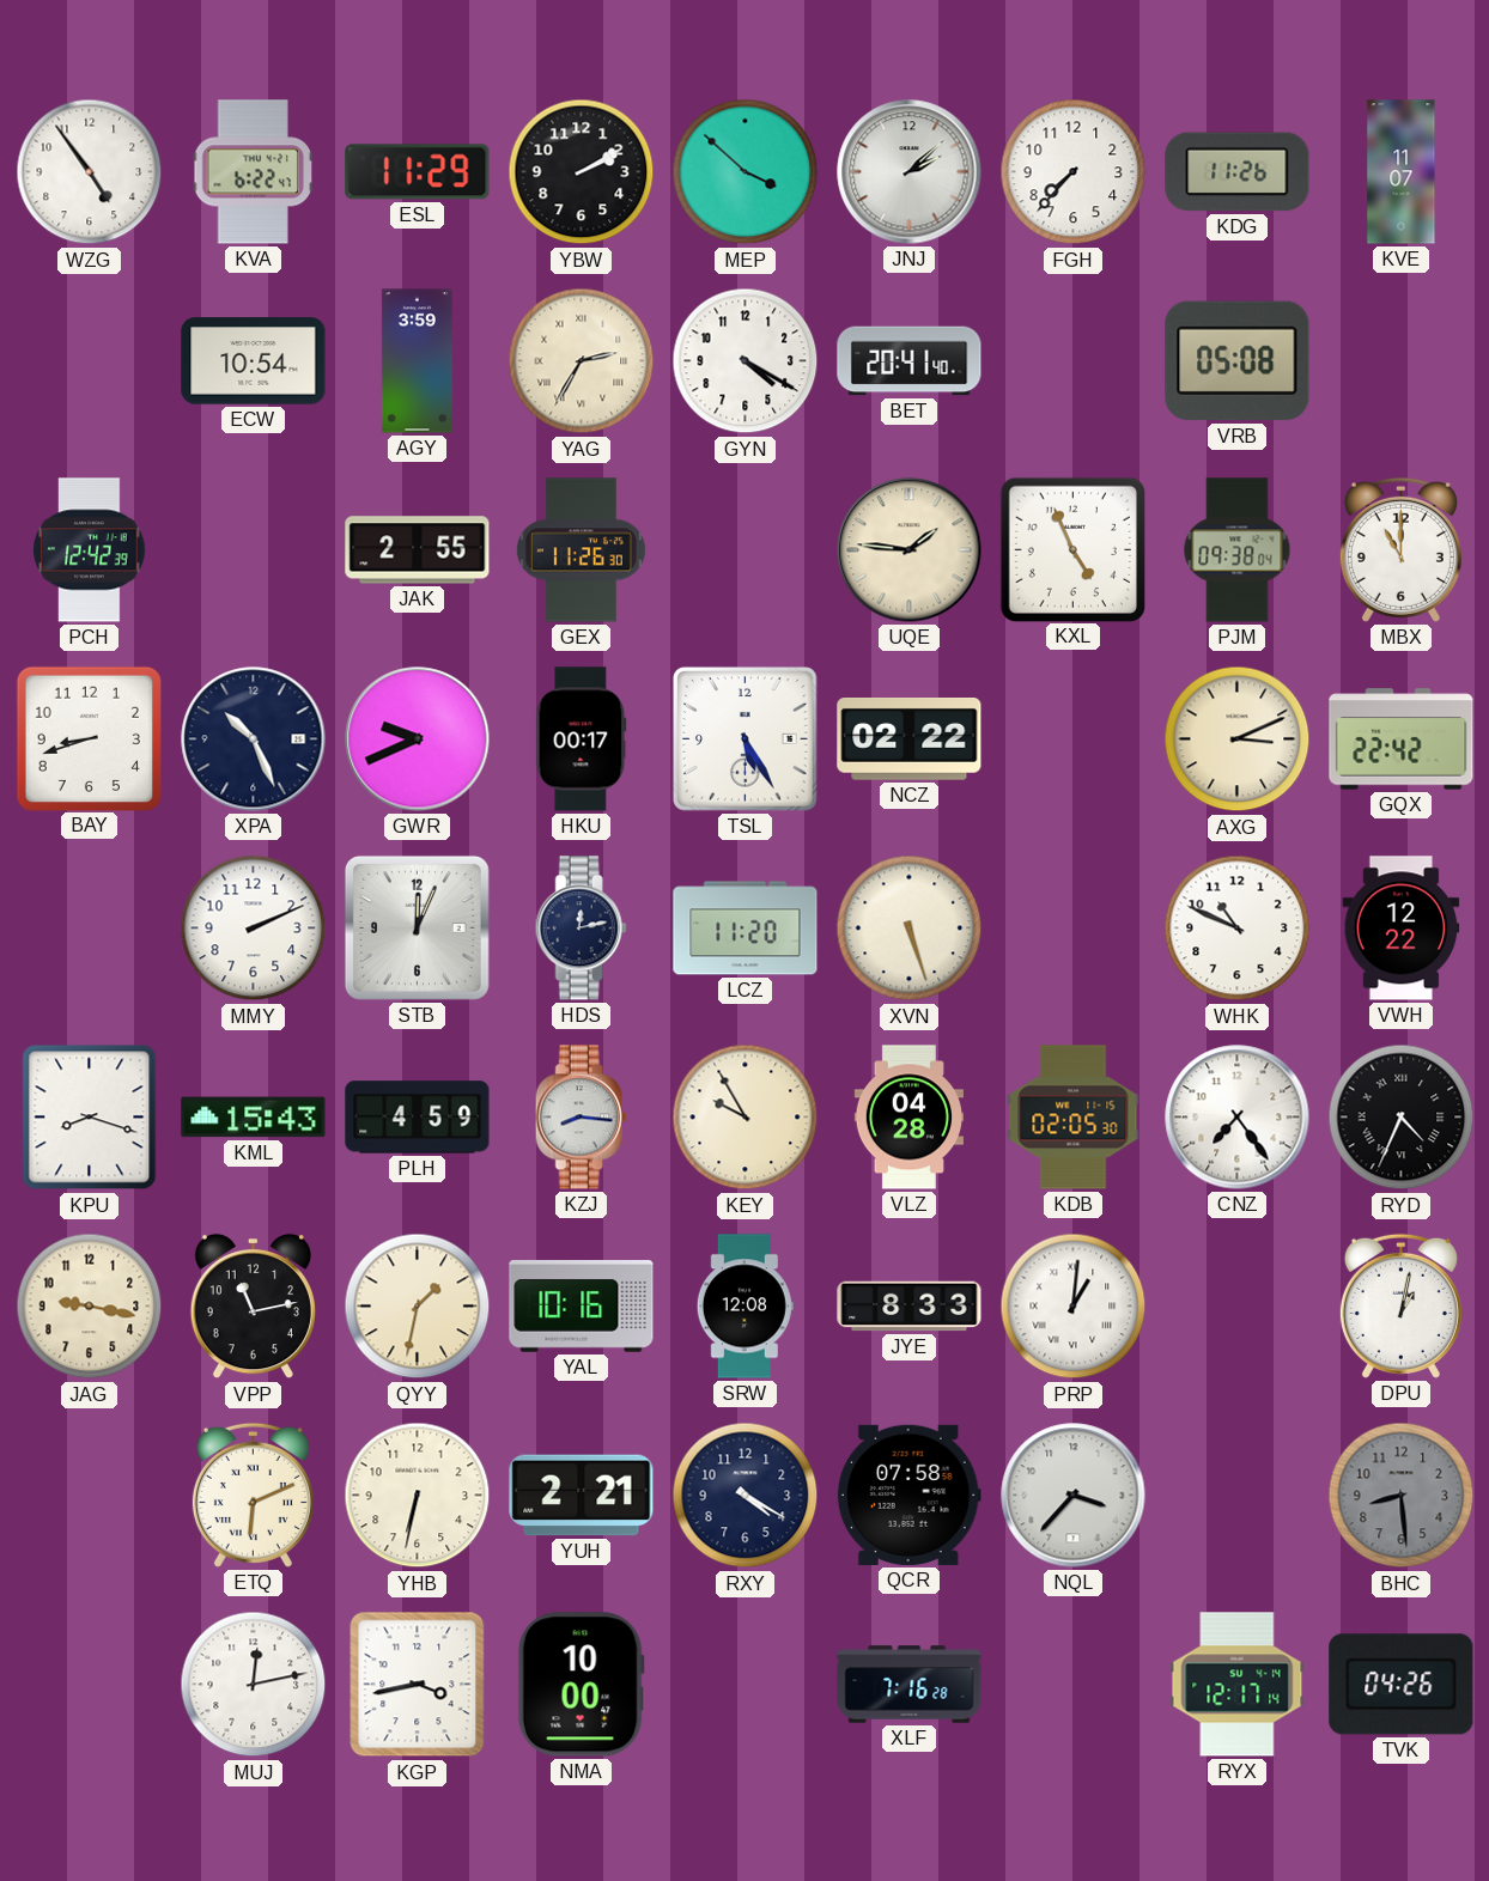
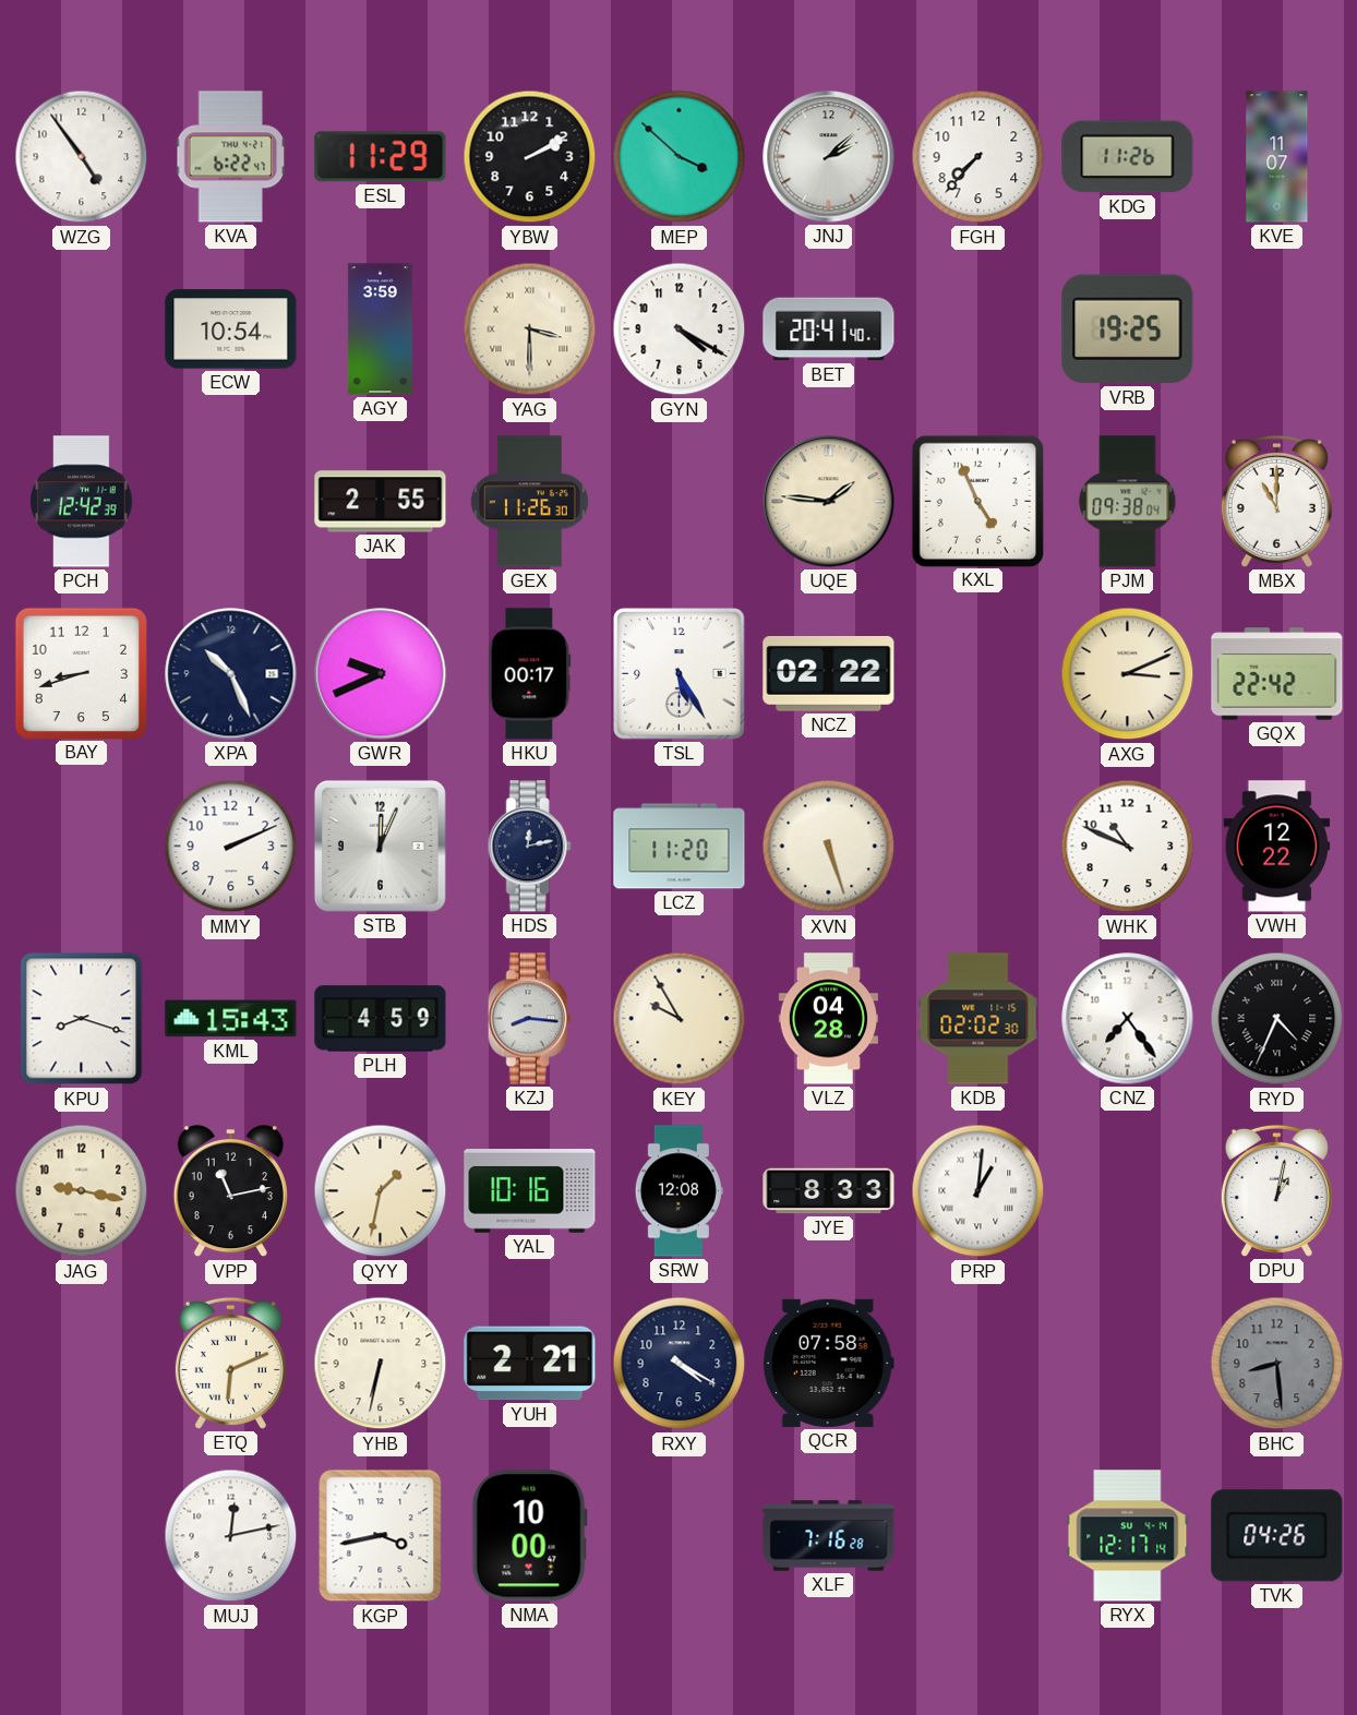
YAG: 2:35 -> 3:30
VRB: 05:08 -> 19:25
KDB: 02:05 -> 02:02
NQL: 3:37 -> none
